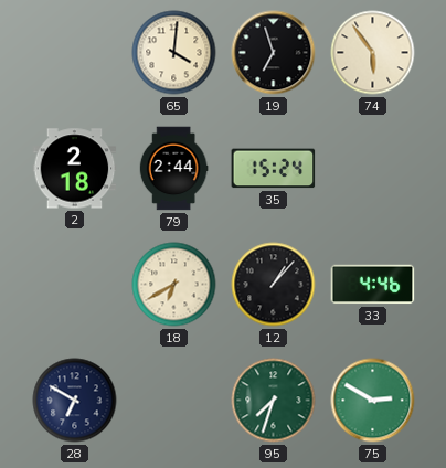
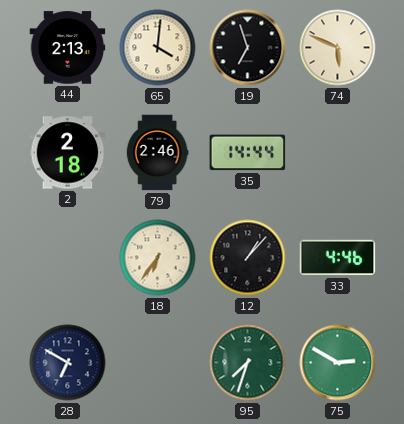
44: none -> 2:13
74: 5:54 -> 5:49
79: 2:44 -> 2:46
35: 15:24 -> 14:44
18: 6:40 -> 6:36
